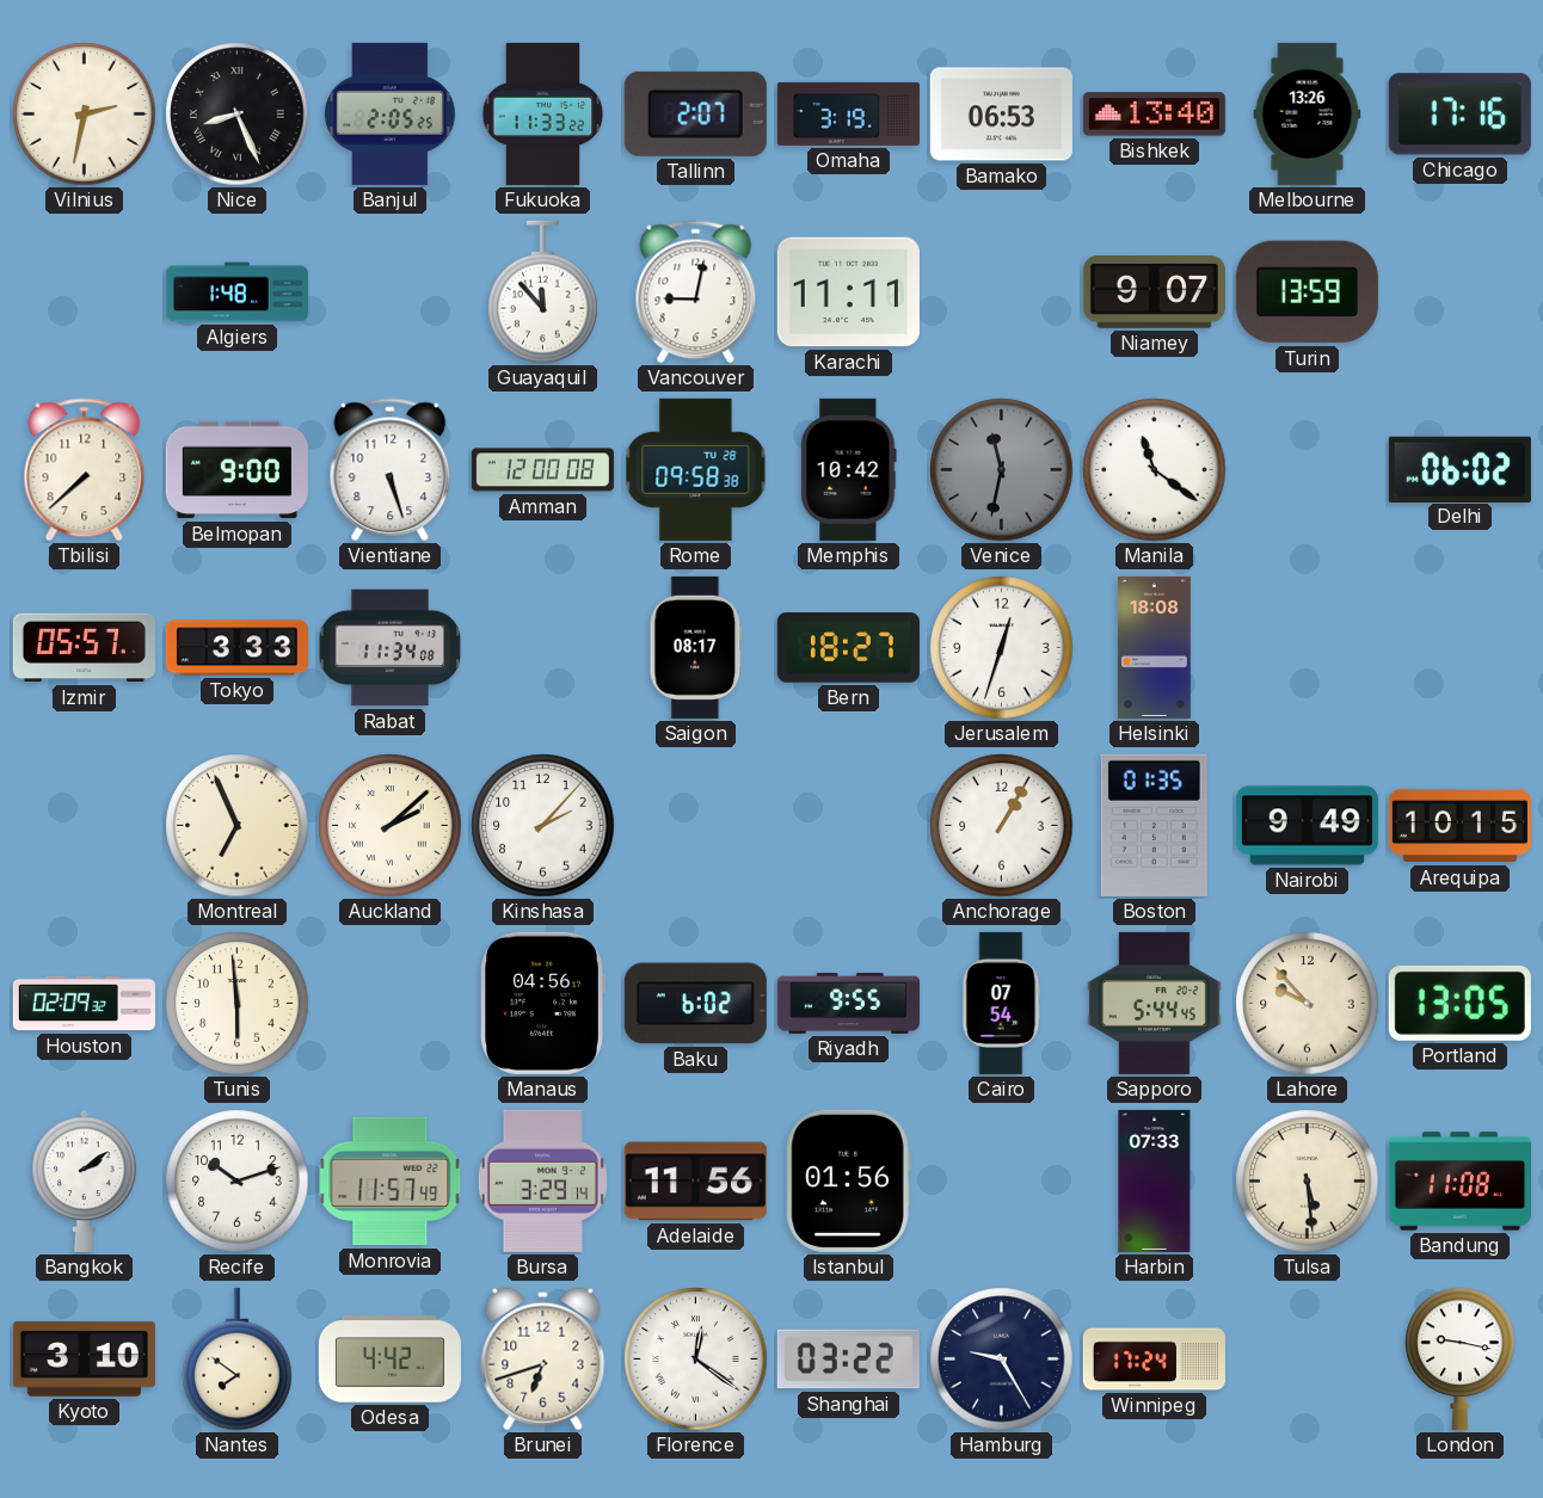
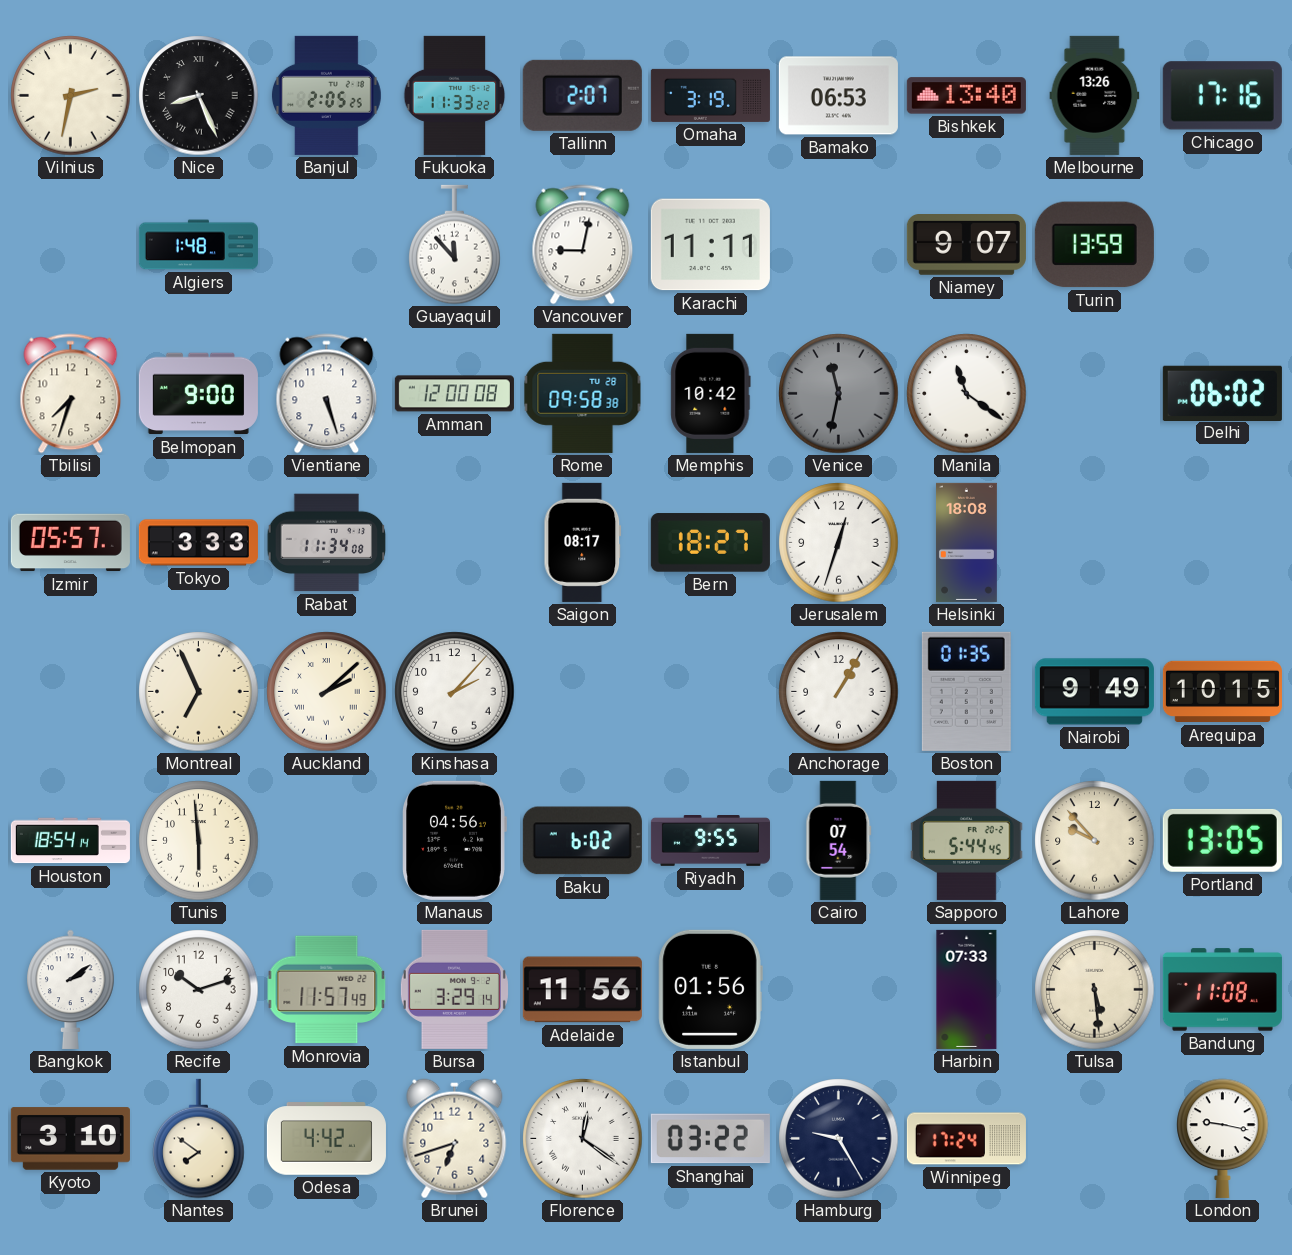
Tbilisi: 7:38 -> 7:33
Houston: 02:09 -> 18:54
